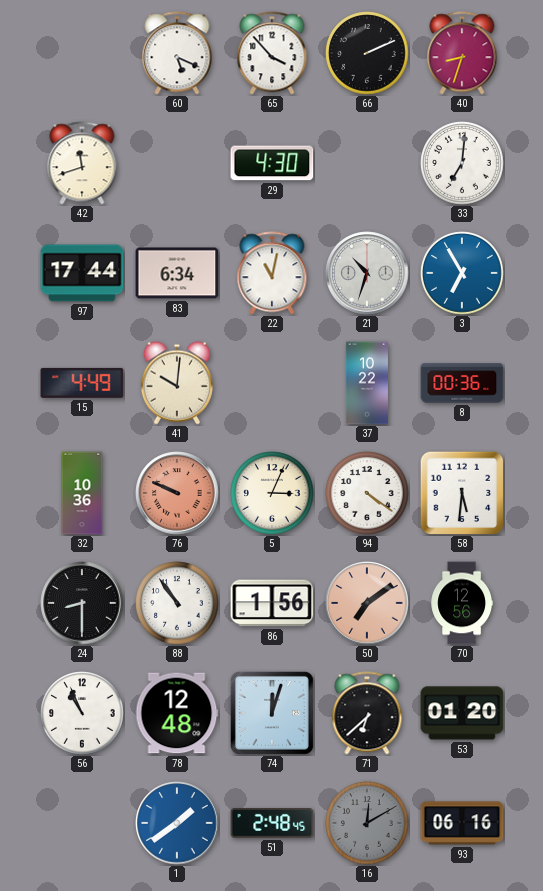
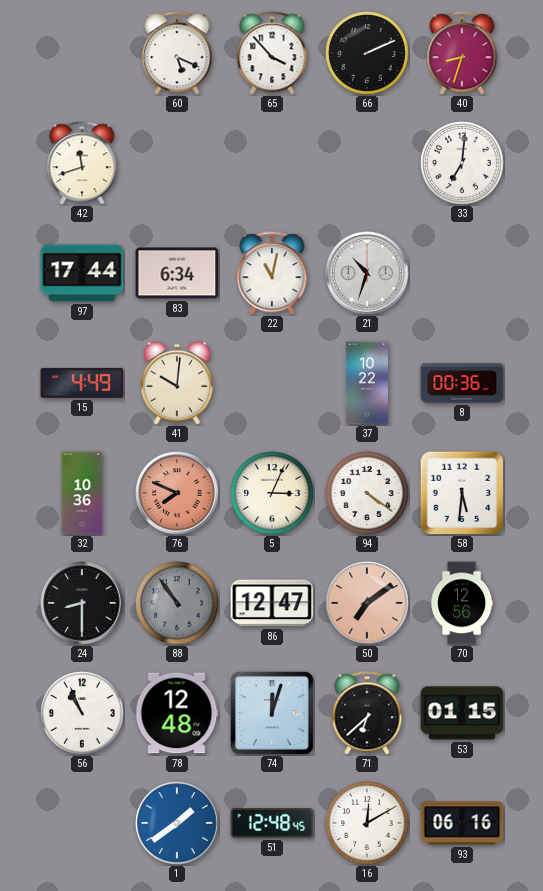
29: 4:30 -> none
3: 6:55 -> none
76: 9:49 -> 7:49
88 dial: white -> grey
86: 1:56 -> 12:47
53: 01:20 -> 01:15
51: 2:48 -> 12:48
16 dial: grey -> white
